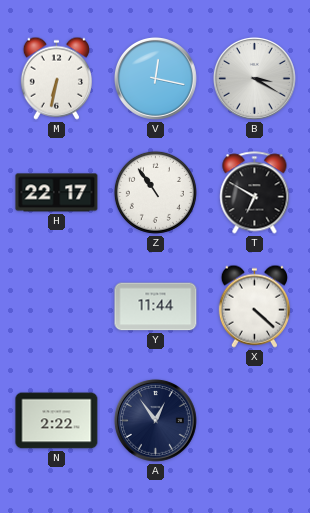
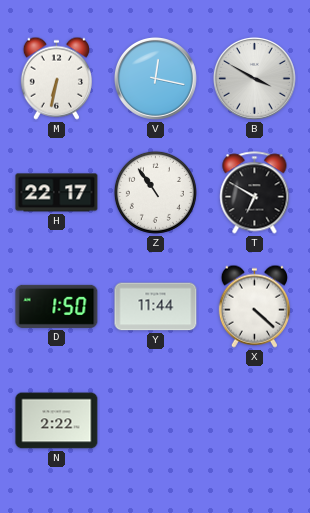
B: 3:20 -> 3:50
D: none -> 1:50
A: 12:54 -> none
